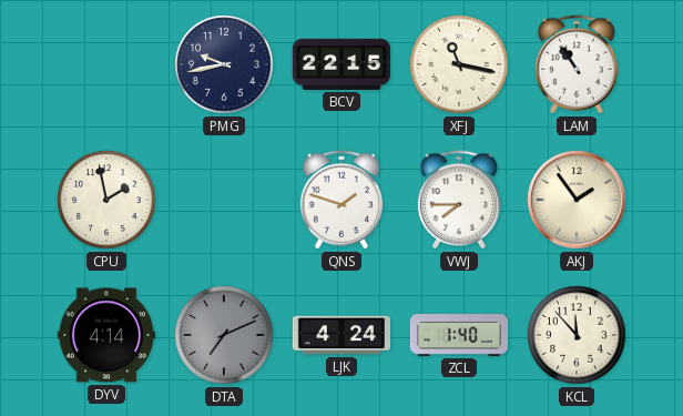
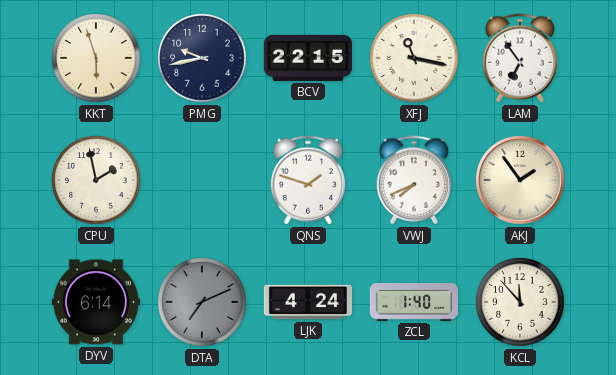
KKT: none -> 5:57
LAM: 10:54 -> 6:54
VWJ: 7:45 -> 7:41
DYV: 4:14 -> 6:14
